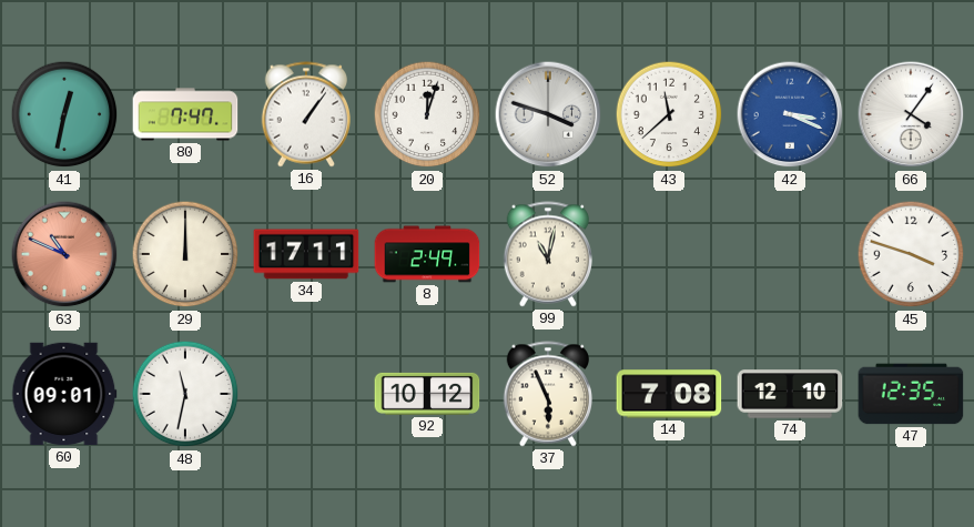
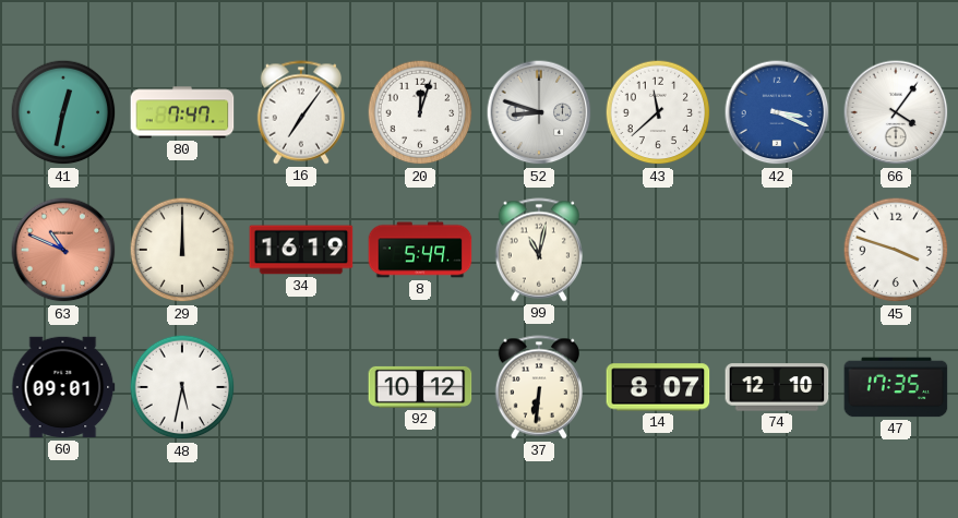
16: 1:06 -> 7:06
52: 3:48 -> 8:48
34: 17:11 -> 16:19
8: 2:49 -> 5:49
48: 11:32 -> 5:32
37: 5:56 -> 6:31
14: 7:08 -> 8:07
47: 12:35 -> 17:35
